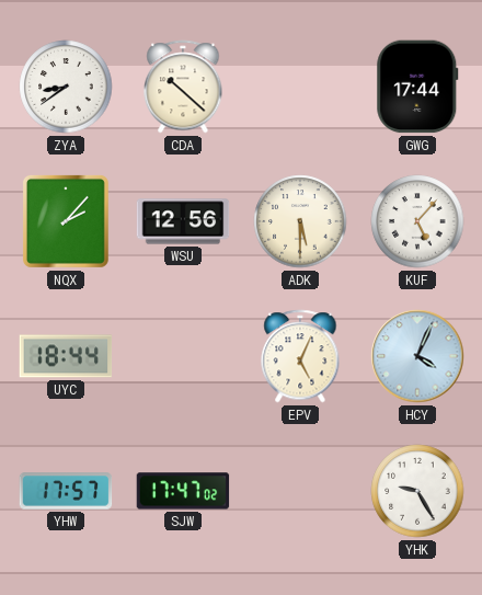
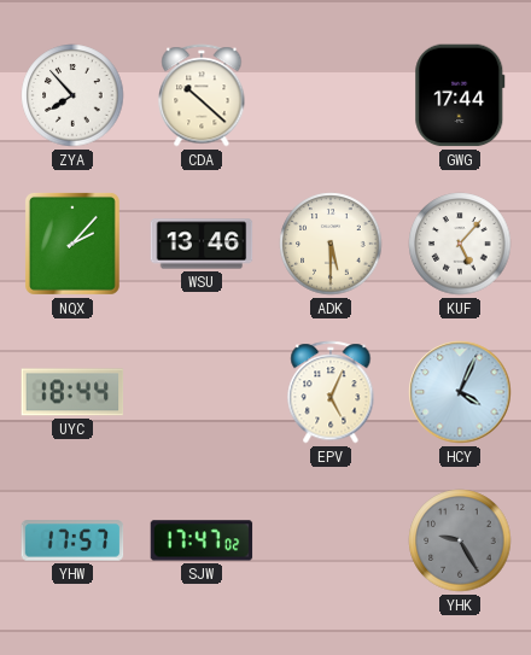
ZYA: 8:39 -> 7:53
WSU: 12:56 -> 13:46
YHK dial: white -> grey
